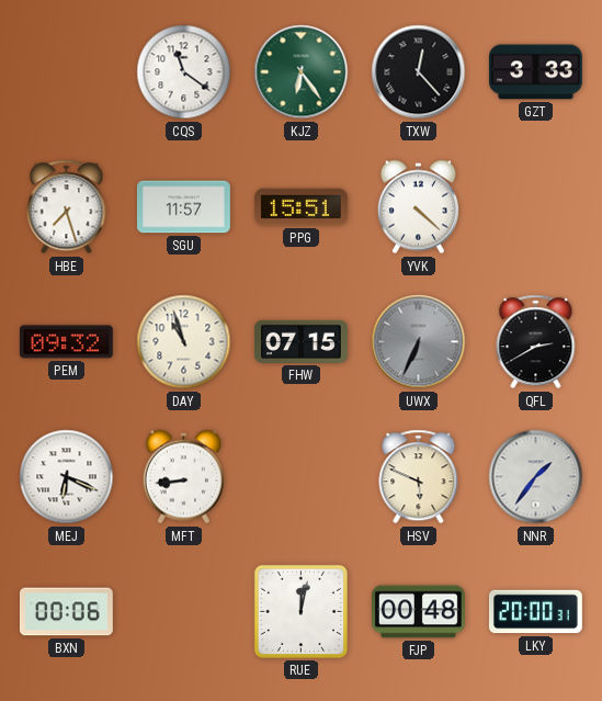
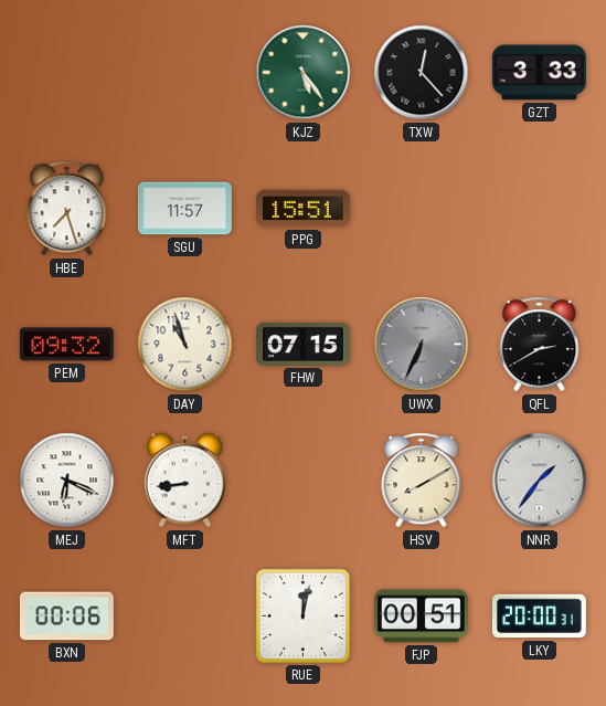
CQS: 11:21 -> none
KJZ: 6:24 -> 5:24
YVK: 4:22 -> none
HSV: 5:49 -> 8:10
FJP: 00:48 -> 00:51
